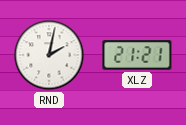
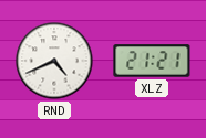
RND: 2:02 -> 4:41
